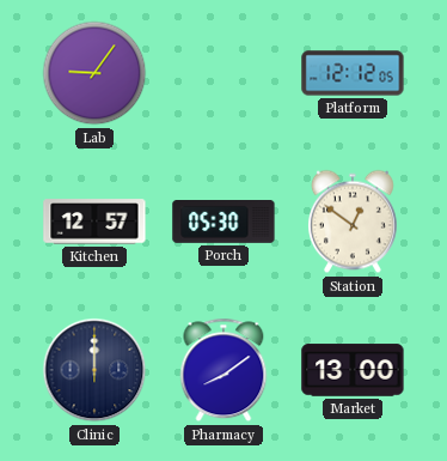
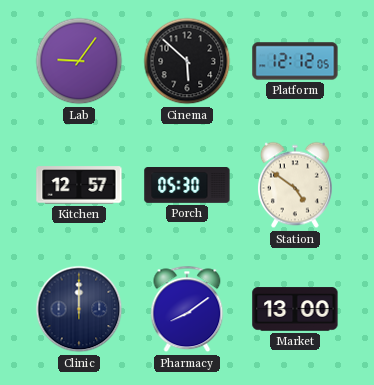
Cinema: none -> 5:52
Station: 12:51 -> 4:51
